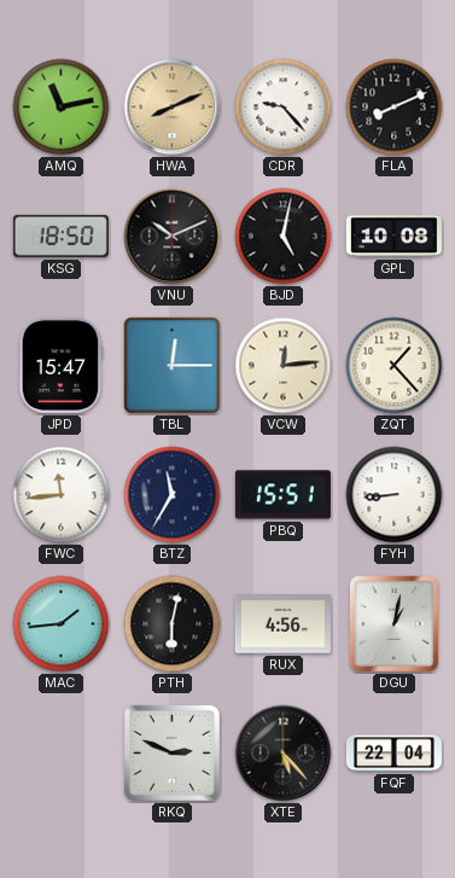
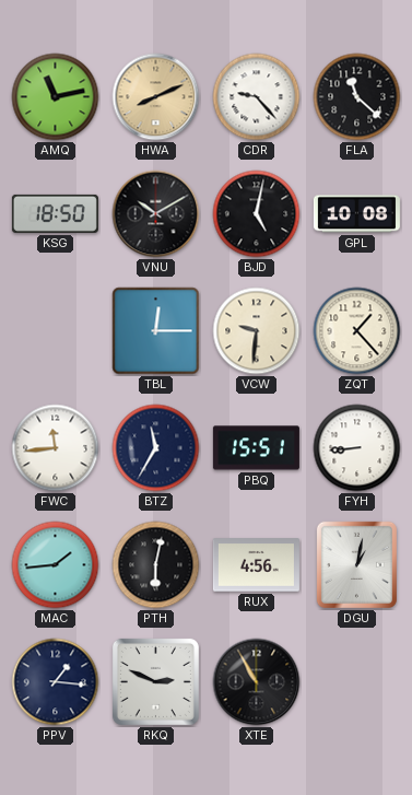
FLA: 8:11 -> 11:22
VNU: 10:11 -> 10:10
JPD: 15:47 -> none
VCW: 12:14 -> 9:31
PPV: none -> 1:16
XTE: 5:23 -> 10:55
FQF: 22:04 -> none
